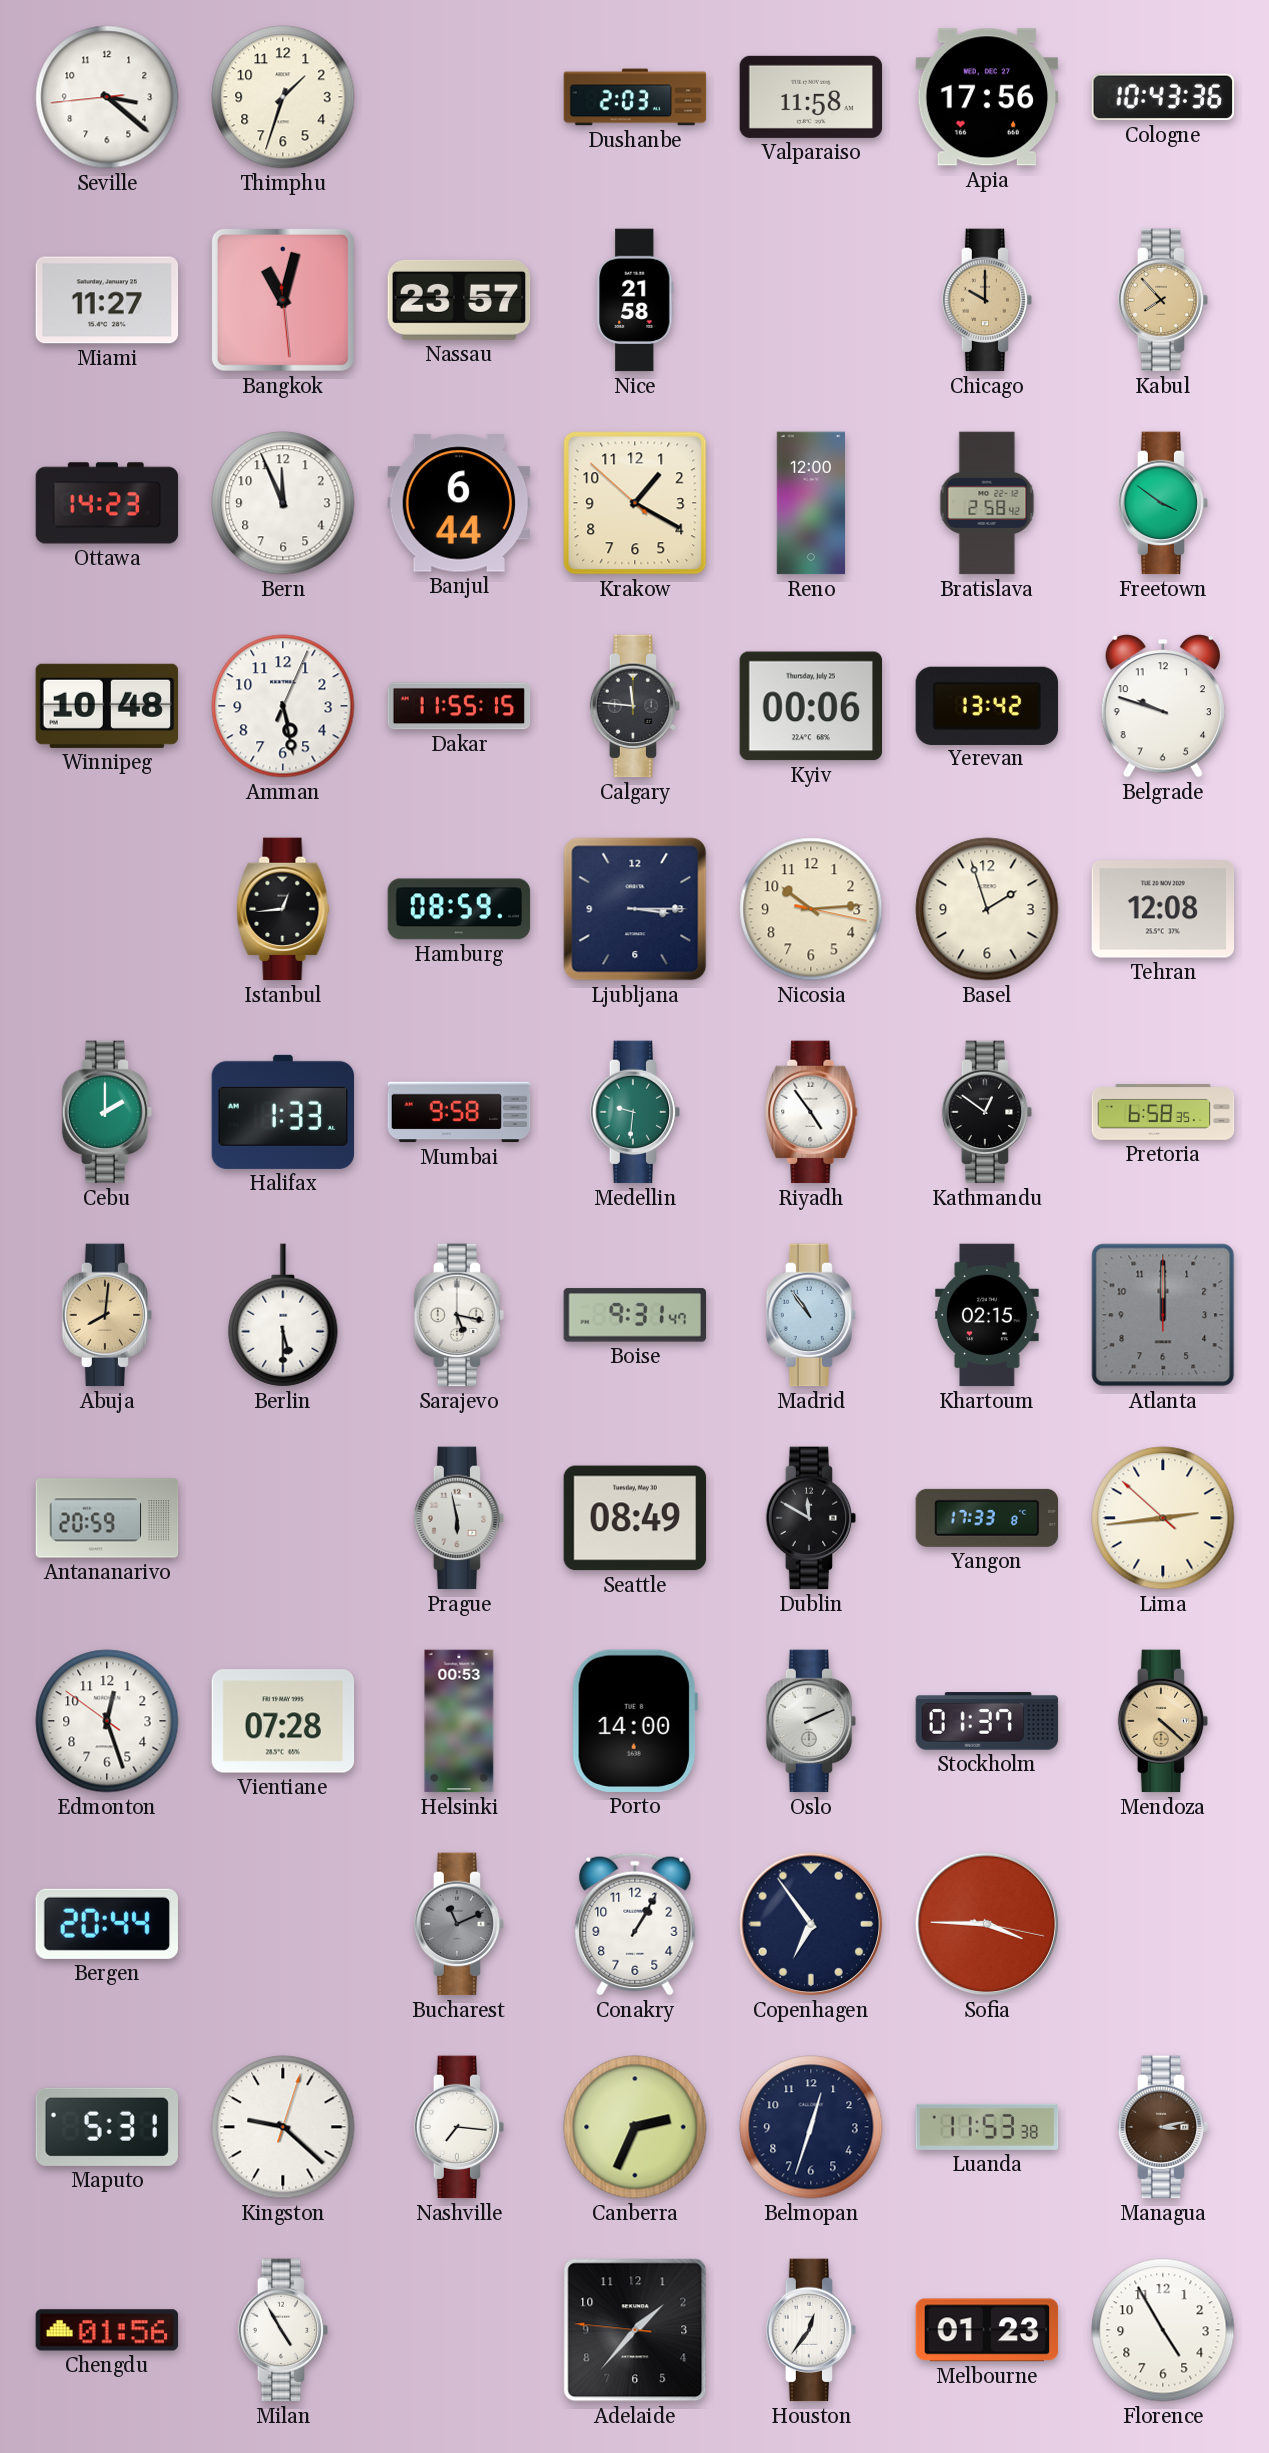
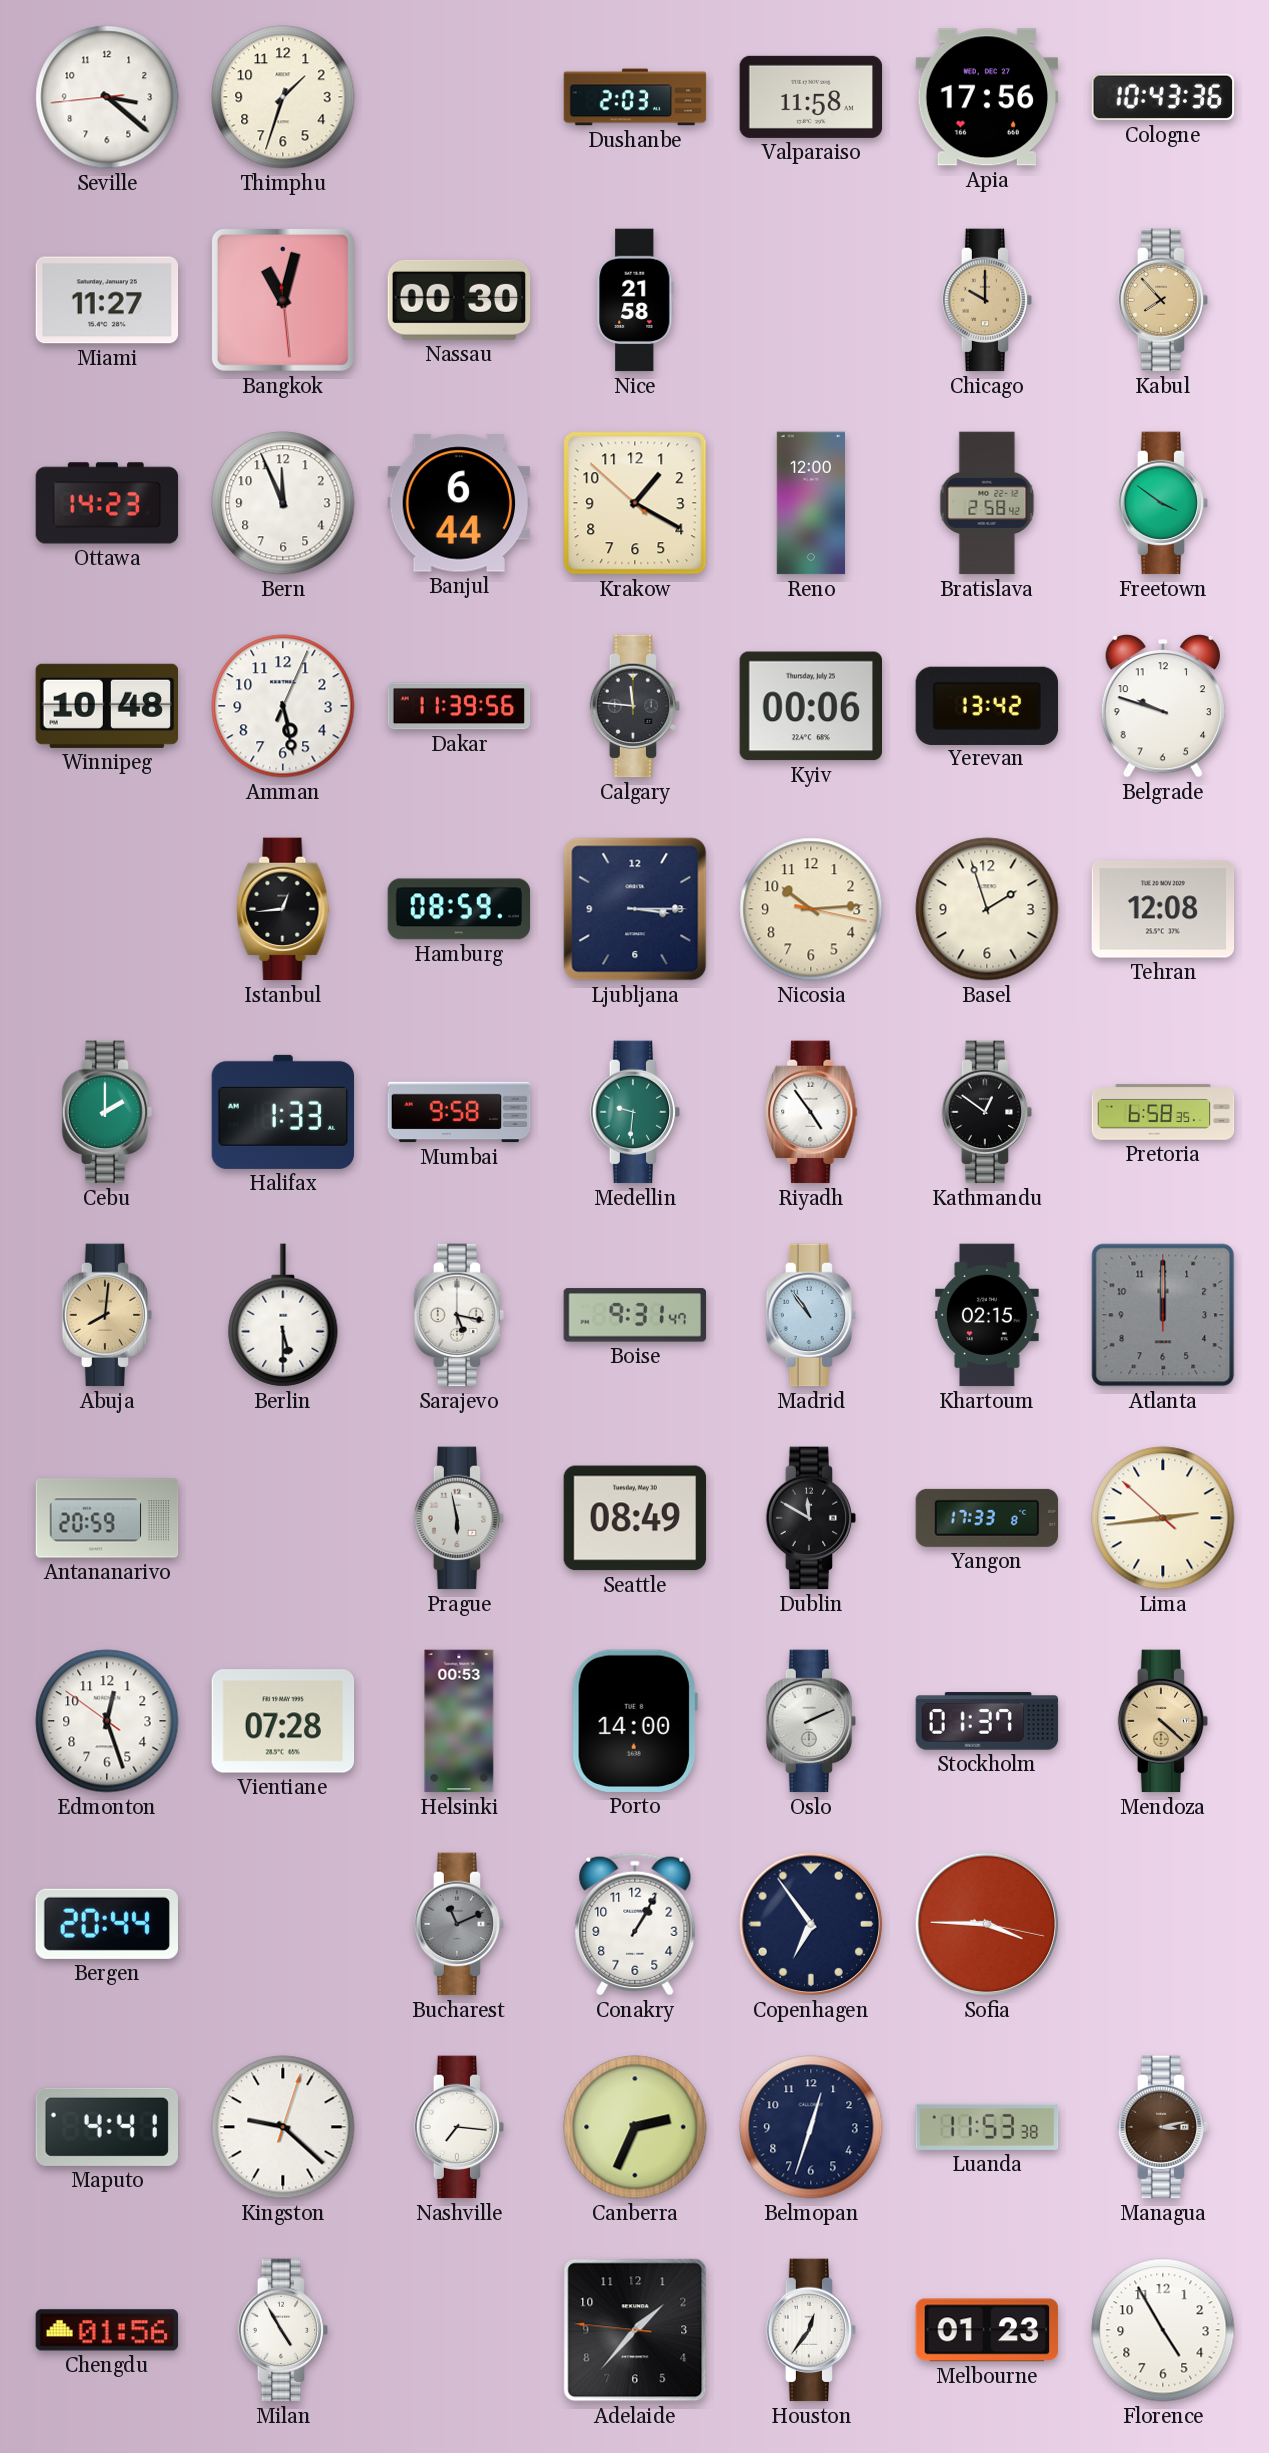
Nassau: 23:57 -> 00:30
Dakar: 11:55 -> 11:39
Maputo: 5:31 -> 4:41
